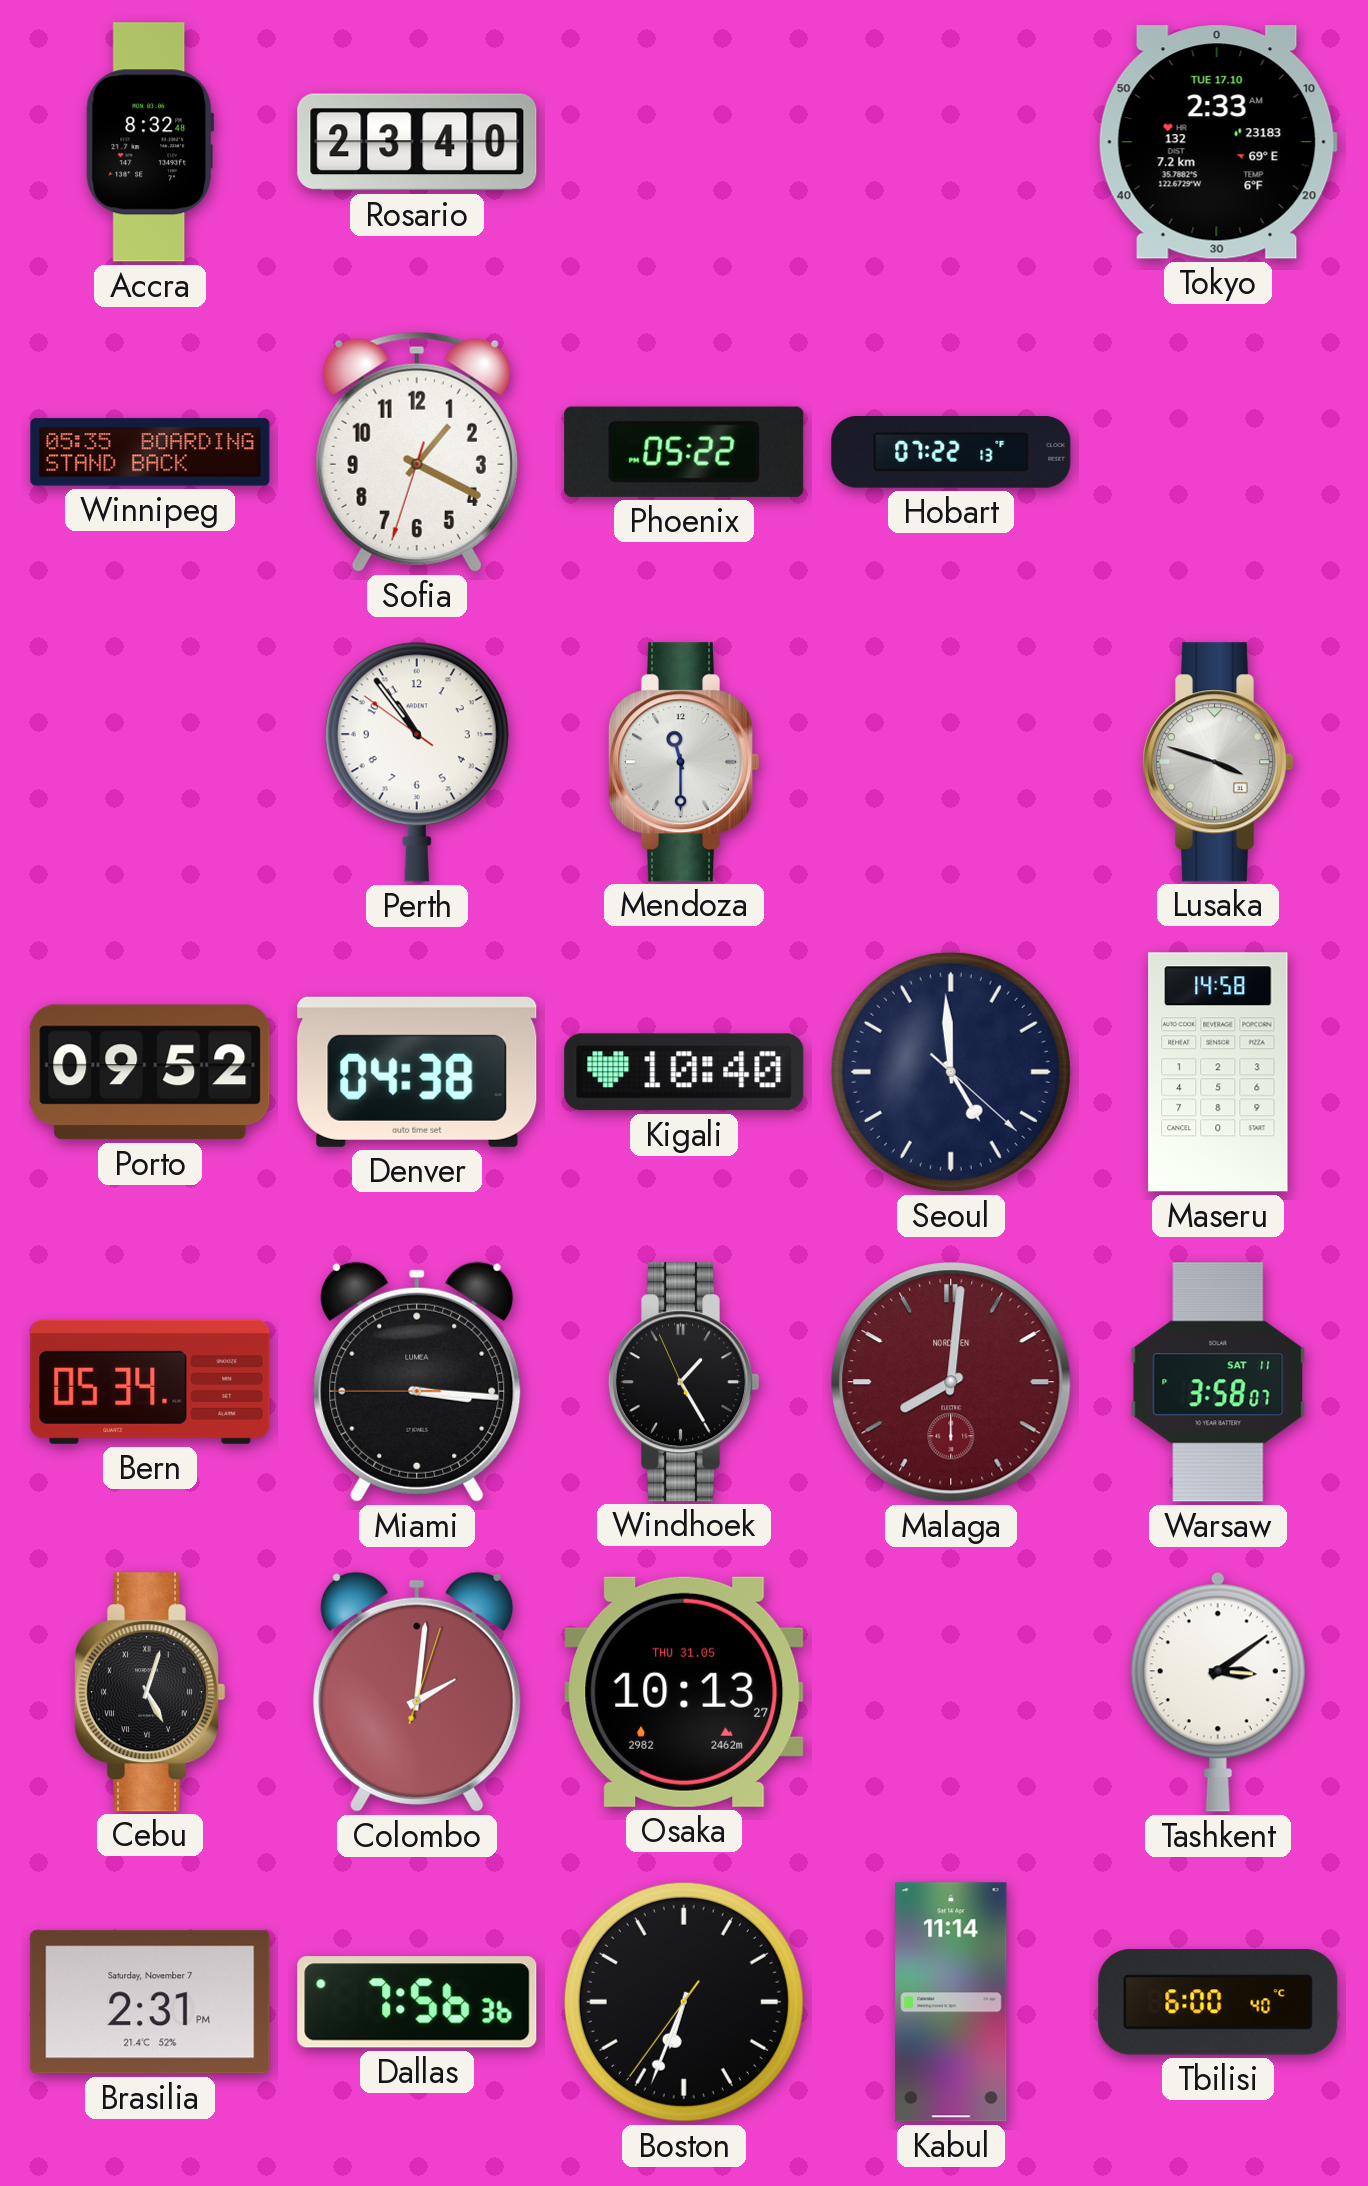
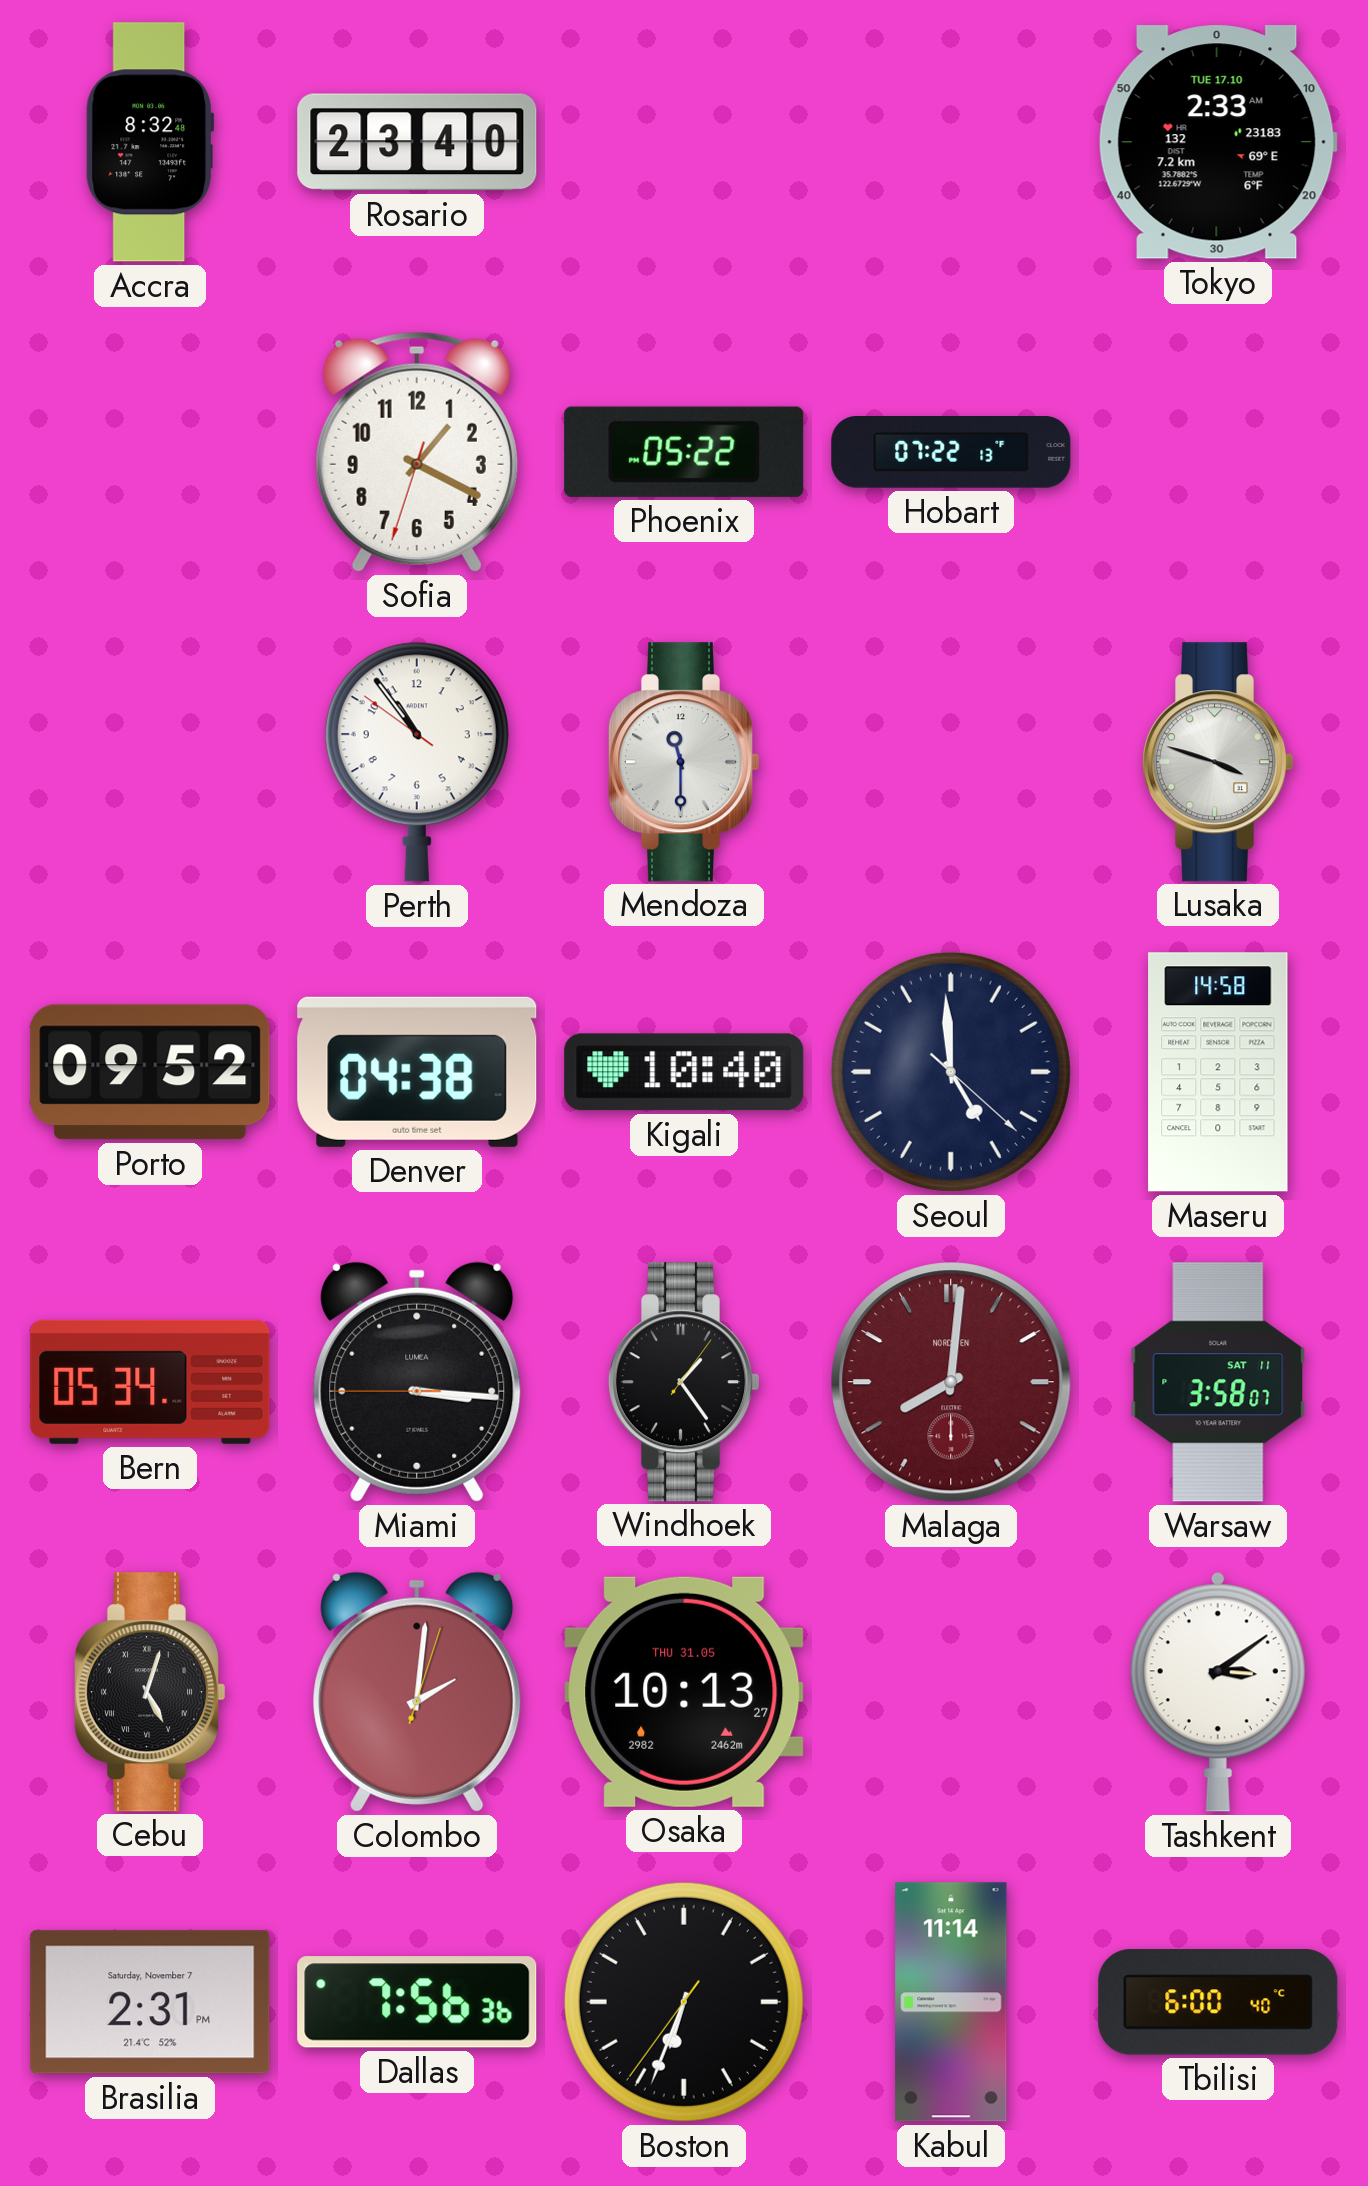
Winnipeg: 05:35 -> none
Windhoek: 1:24:56 -> 1:24:06
